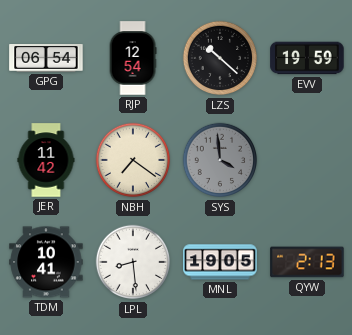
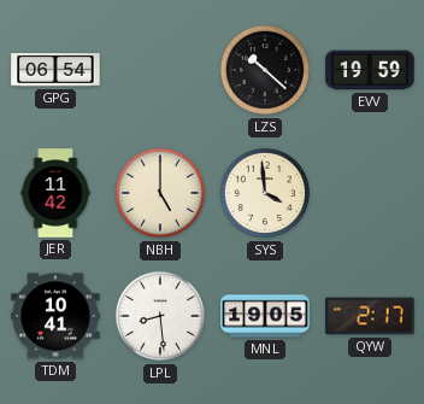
RJP: 12:54 -> none
NBH: 7:21 -> 5:00
SYS dial: grey -> cream
QYW: 2:13 -> 2:17
